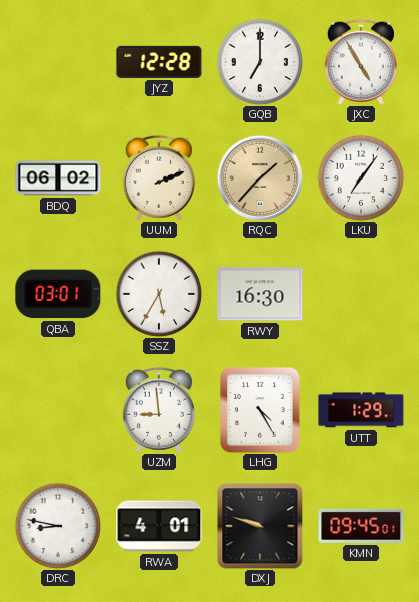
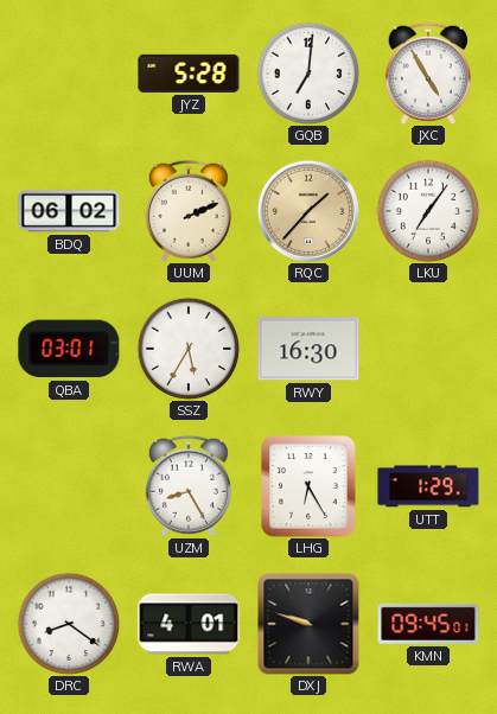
JYZ: 12:28 -> 5:28
GQB: 7:00 -> 7:01
UZM: 8:59 -> 8:25
LHG: 4:25 -> 6:25
DRC: 8:47 -> 8:21
